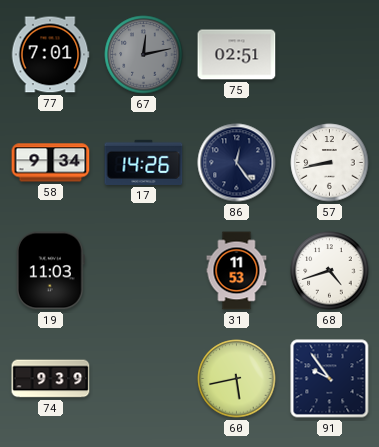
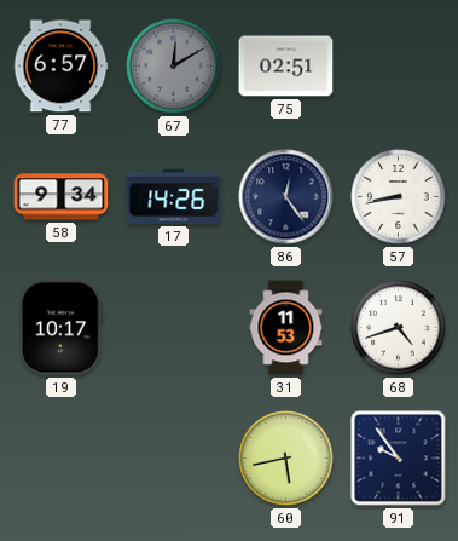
77: 7:01 -> 6:57
67: 12:13 -> 12:10
19: 11:03 -> 10:17
74: 9:39 -> none
